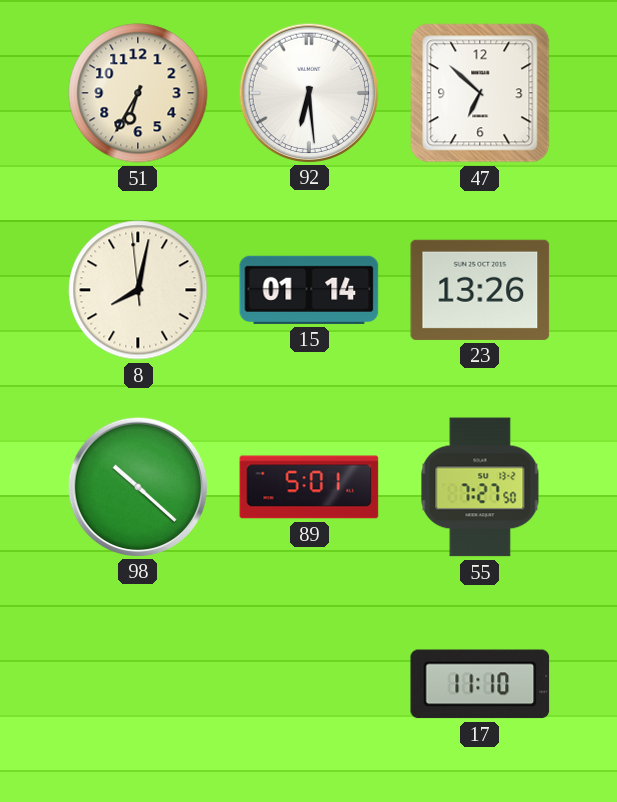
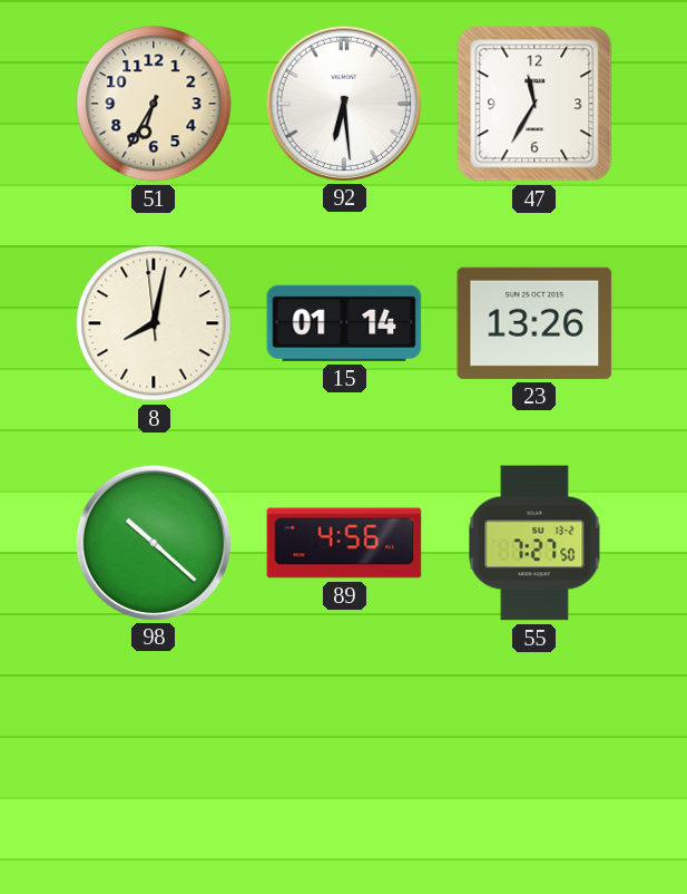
47: 6:52 -> 11:35
89: 5:01 -> 4:56
17: 11:10 -> none
